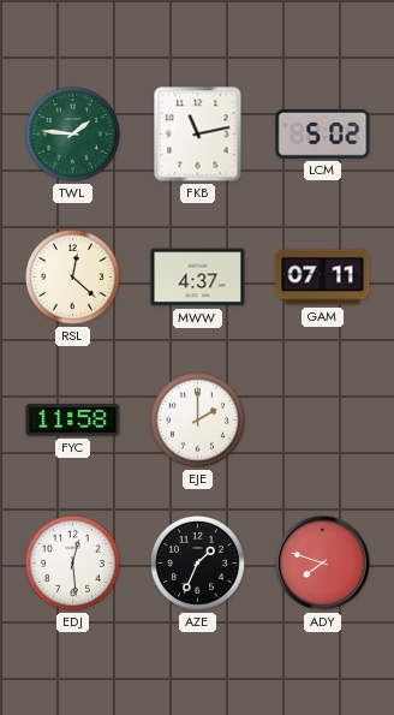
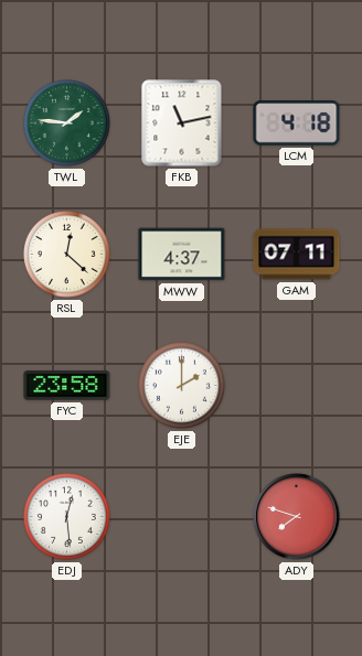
LCM: 5:02 -> 4:18
FYC: 11:58 -> 23:58
AZE: 1:34 -> none
